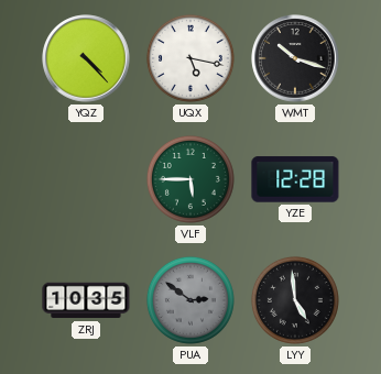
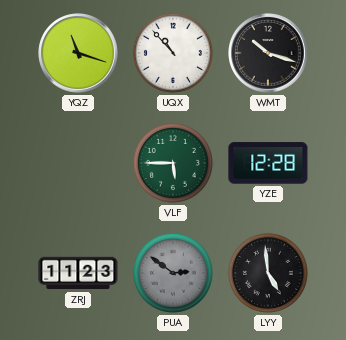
YQZ: 4:23 -> 11:18
UQX: 5:17 -> 10:53
ZRJ: 10:35 -> 11:23
